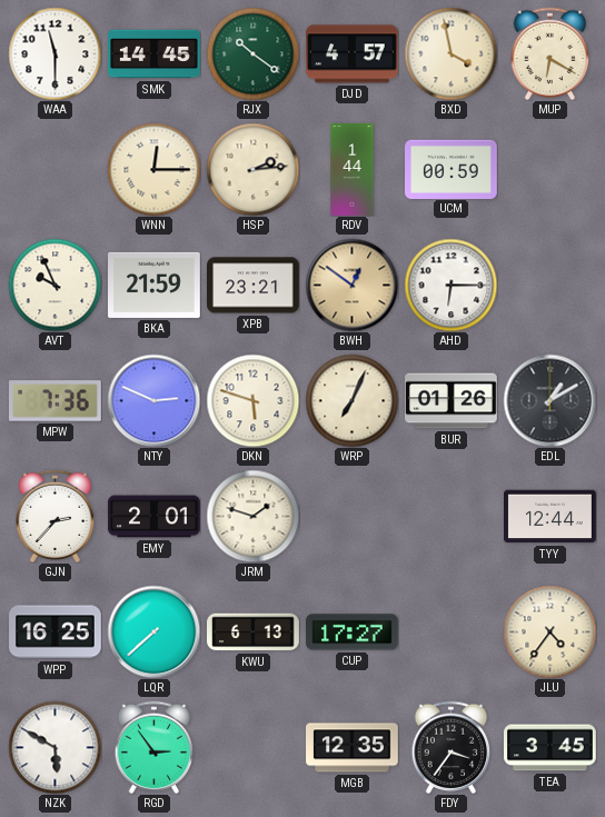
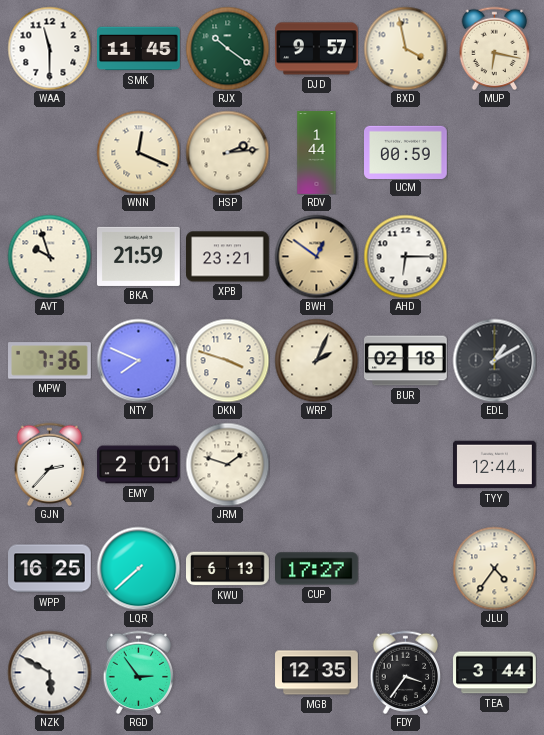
SMK: 14:45 -> 11:45
DJD: 4:57 -> 9:57
MUP: 6:20 -> 6:17
WNN: 12:15 -> 12:19
AVT: 9:56 -> 9:57
NTY: 2:49 -> 7:49
DKN: 5:48 -> 3:48
WRP: 7:04 -> 2:04
BUR: 01:26 -> 02:18
TEA: 3:45 -> 3:44
